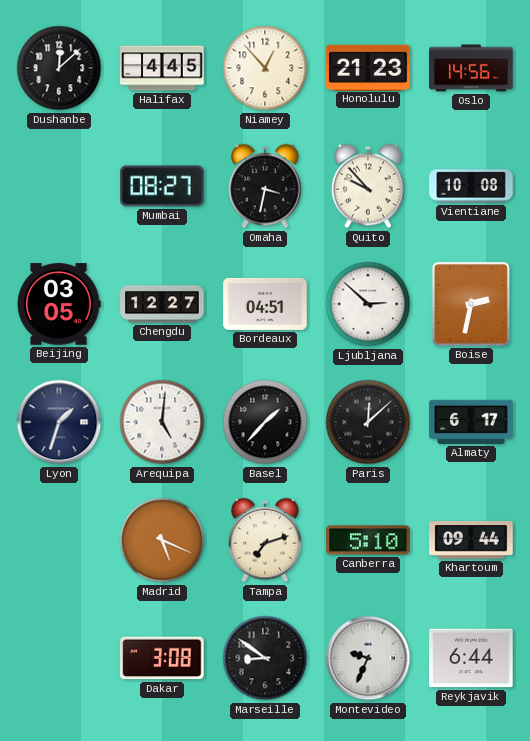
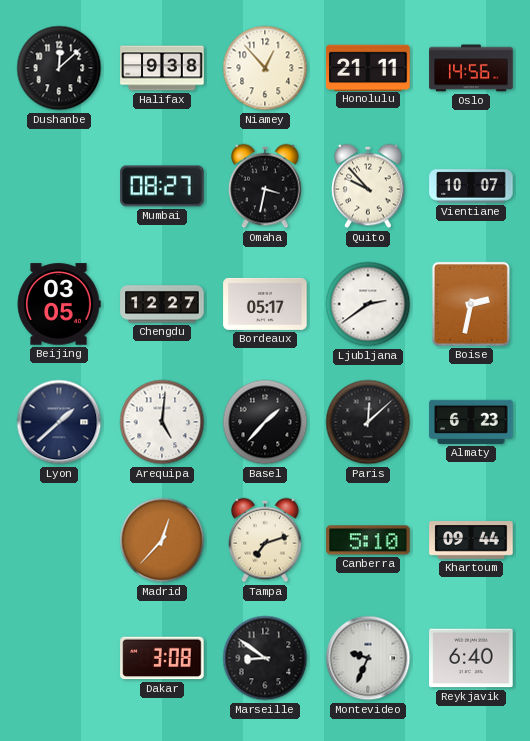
Halifax: 4:45 -> 9:38
Honolulu: 21:23 -> 21:11
Vientiane: 10:08 -> 10:07
Bordeaux: 04:51 -> 05:17
Ljubljana: 2:52 -> 2:39
Lyon: 1:33 -> 1:38
Almaty: 6:17 -> 6:23
Madrid: 5:19 -> 12:37
Reykjavik: 6:44 -> 6:40
